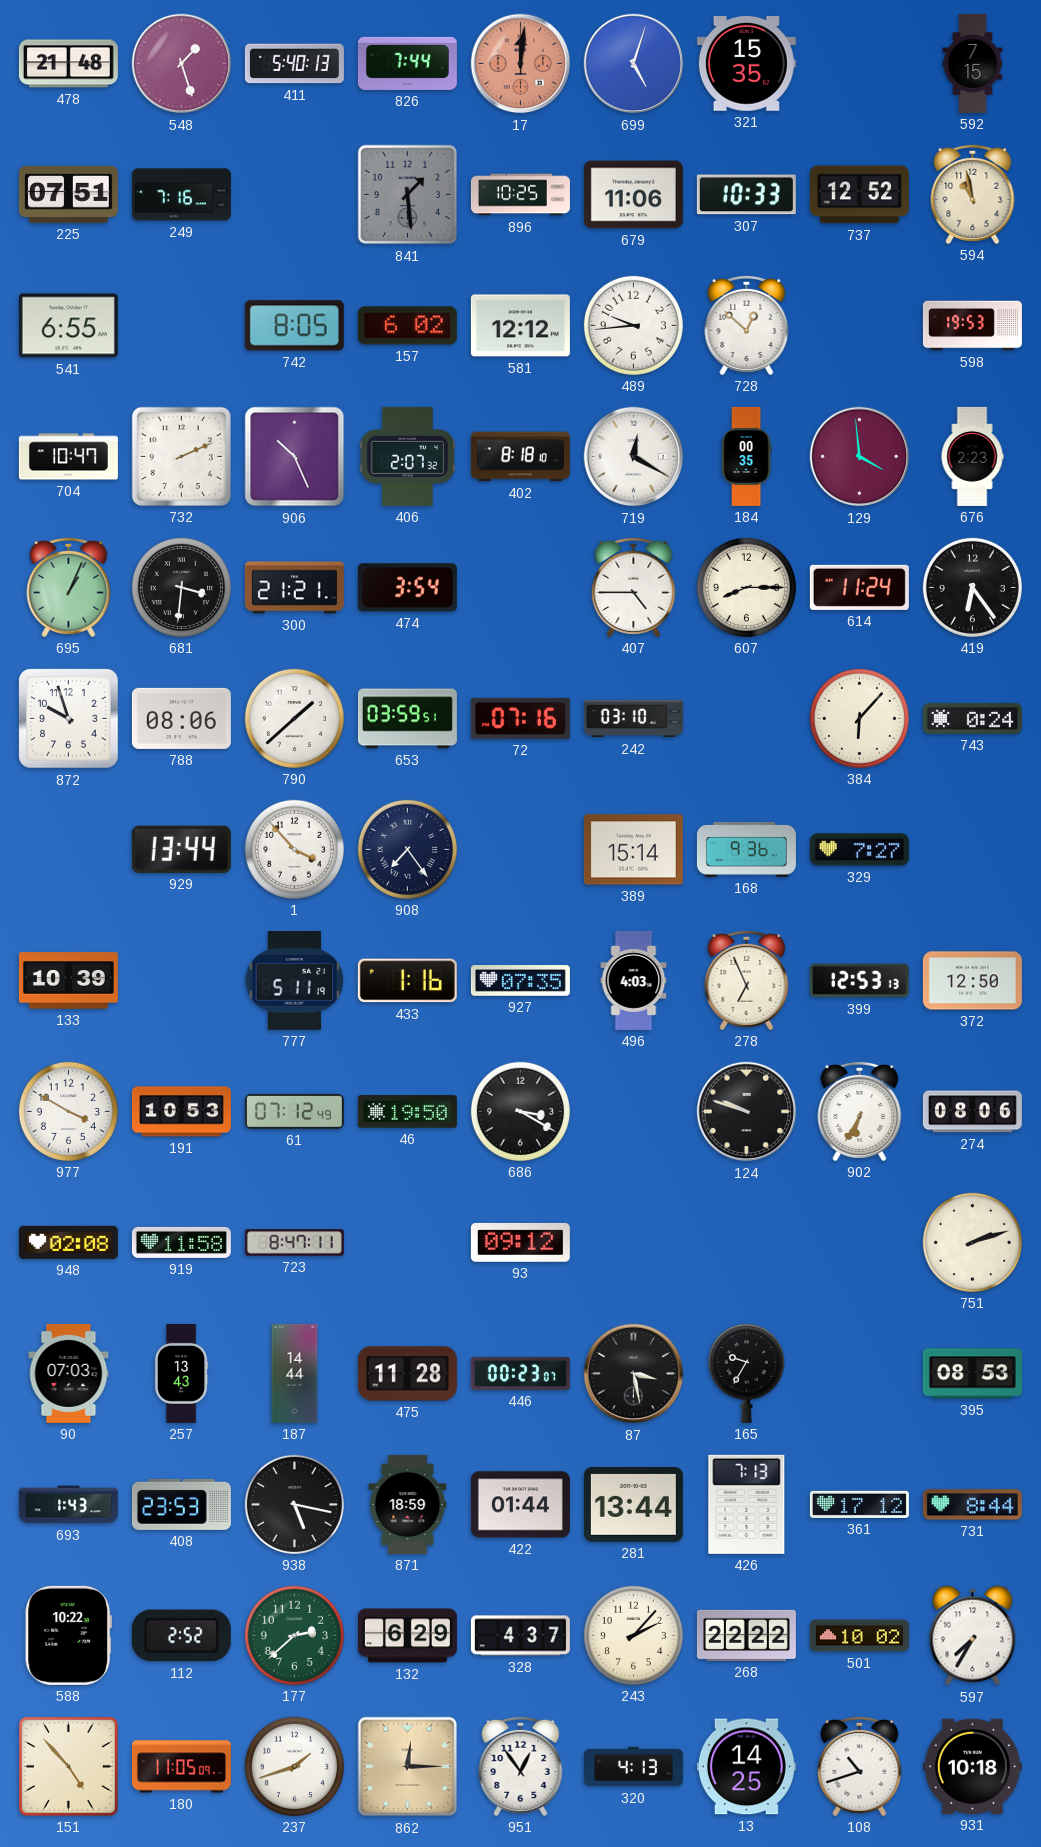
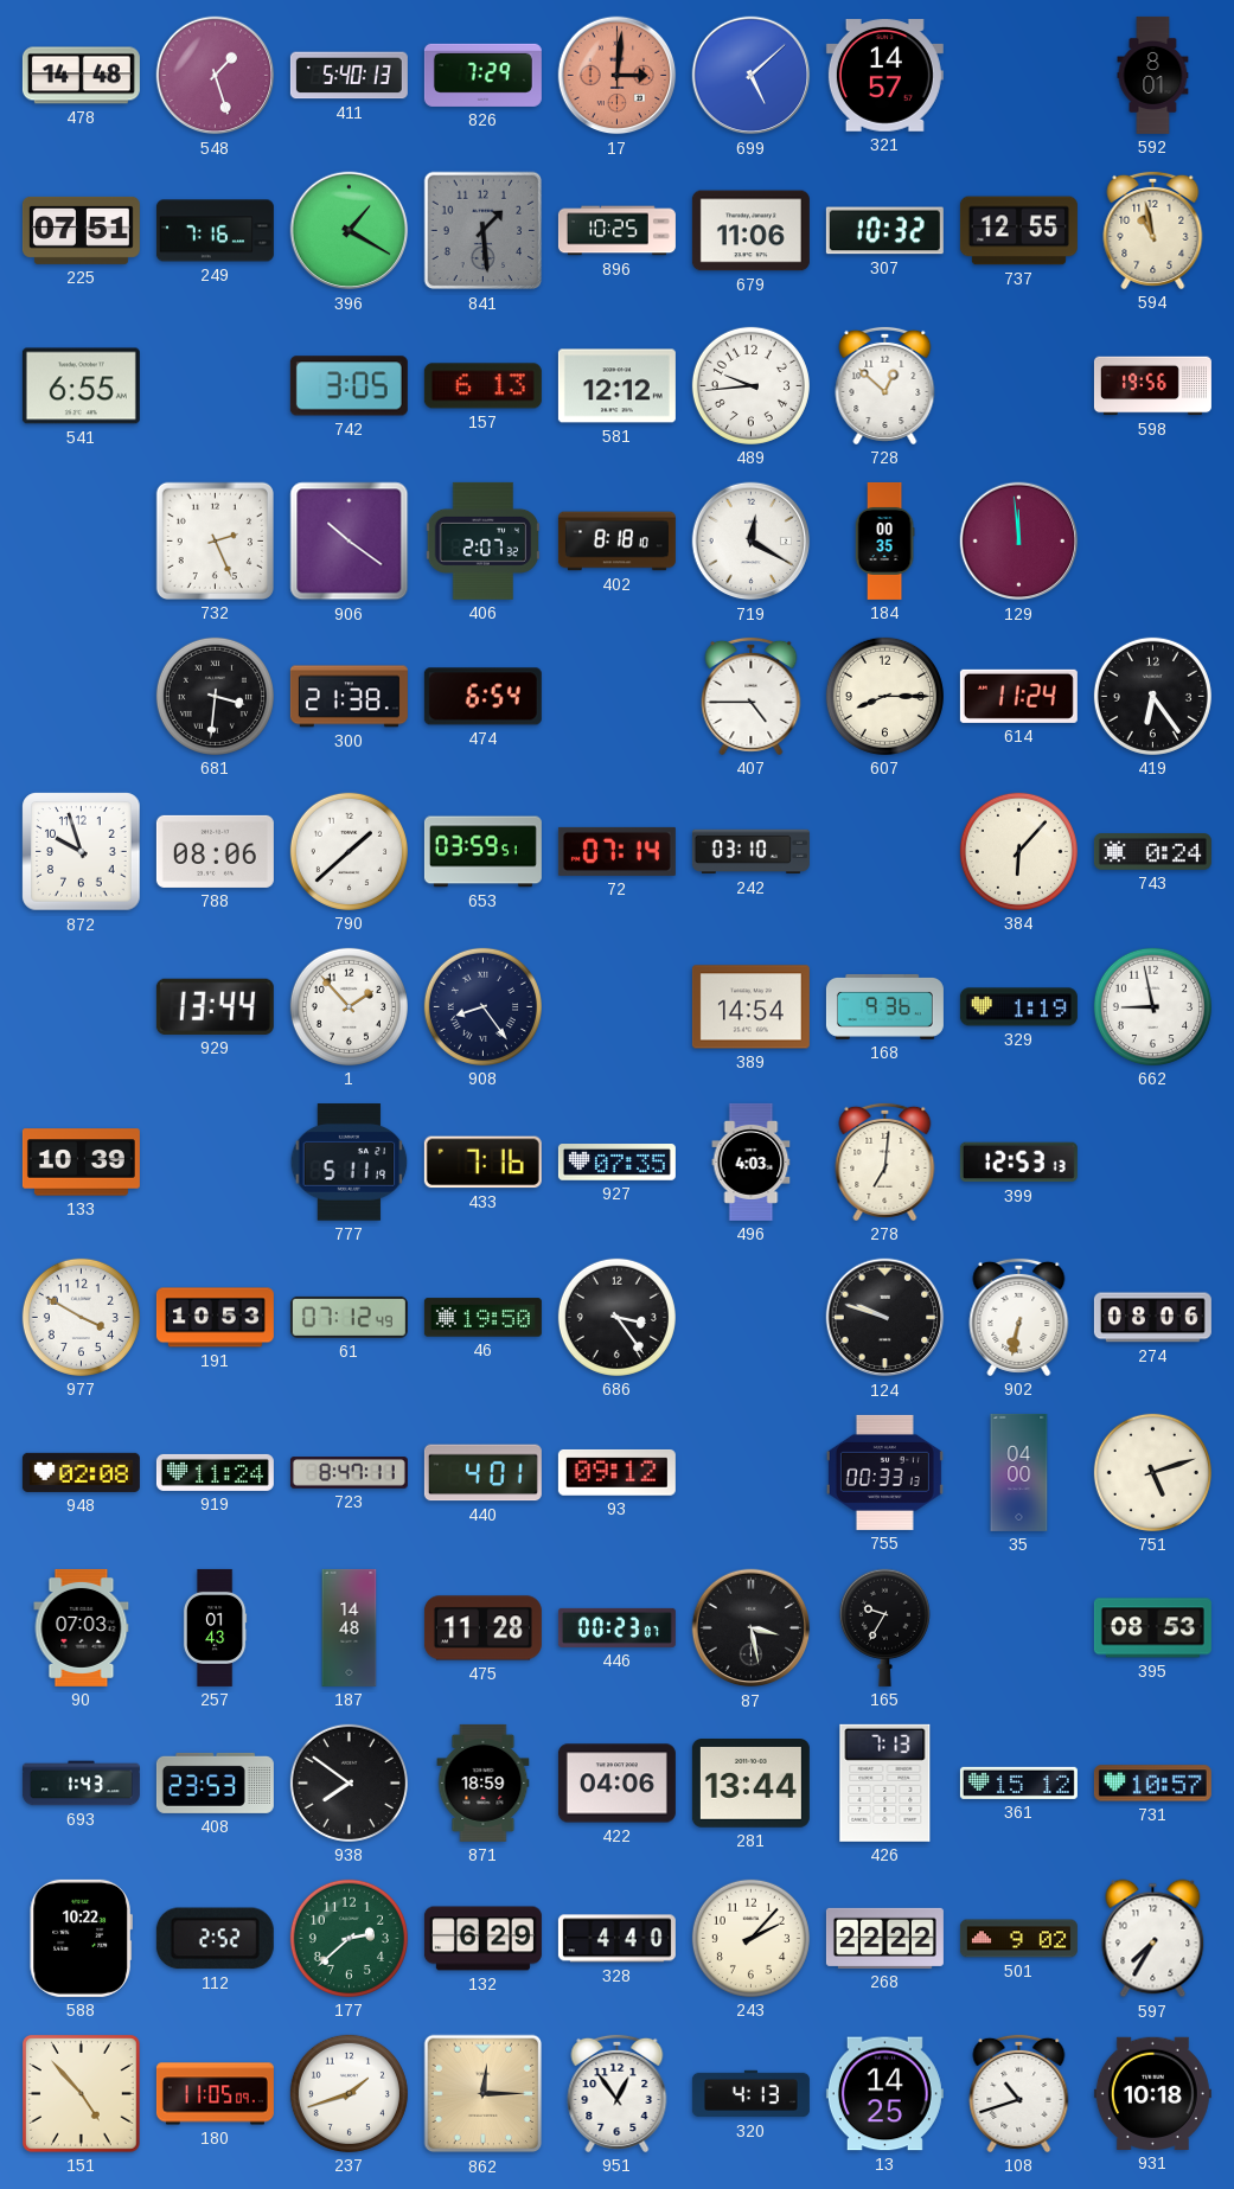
478: 21:48 -> 14:48
826: 7:44 -> 7:29
17: 12:01 -> 3:01
699: 5:03 -> 5:08
321: 15:35 -> 14:57
592: 7:15 -> 8:01
396: none -> 1:20
307: 10:33 -> 10:32
737: 12:52 -> 12:55
742: 8:05 -> 3:05
157: 6:02 -> 6:13
598: 19:53 -> 19:56
704: 10:47 -> none
732: 2:11 -> 2:26
906: 10:26 -> 10:21
129: 3:59 -> 11:59
676: 2:23 -> none
695: 1:04 -> none
300: 21:21 -> 21:38
474: 3:54 -> 6:54
72: 07:16 -> 07:14
1: 3:53 -> 1:53
908: 7:24 -> 8:24
389: 15:14 -> 14:54
329: 7:27 -> 1:19
662: none -> 8:58
433: 1:16 -> 7:16
278: 6:56 -> 7:01
372: 12:50 -> none
686: 3:20 -> 3:24
902: 6:35 -> 6:32
919: 11:58 -> 11:24
440: none -> 4:01
755: none -> 00:33
35: none -> 04:00
751: 2:12 -> 5:12
257: 13:43 -> 01:43
187: 14:44 -> 14:48
938: 5:17 -> 7:51
422: 01:44 -> 04:06
361: 17:12 -> 15:12
731: 8:44 -> 10:57
328: 4:37 -> 4:40
501: 10:02 -> 9:02
